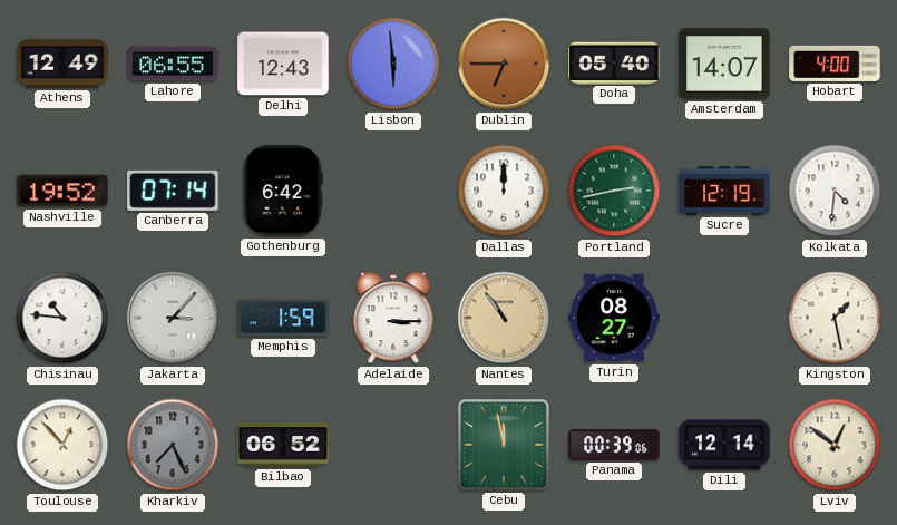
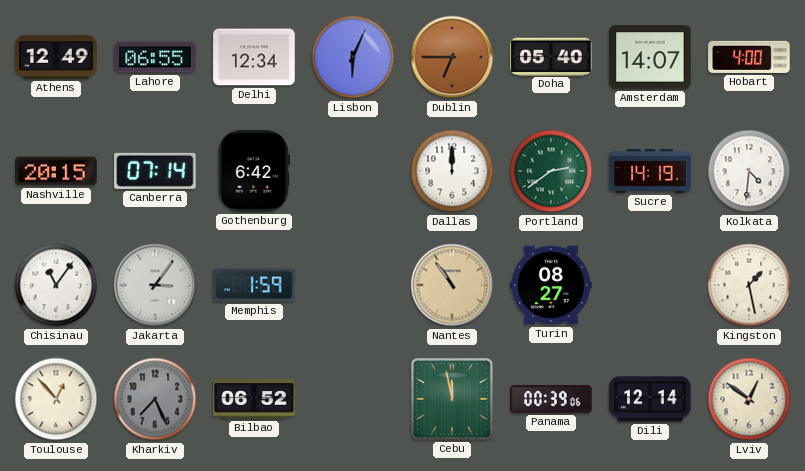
Delhi: 12:43 -> 12:34
Lisbon: 5:59 -> 6:04
Nashville: 19:52 -> 20:15
Portland: 2:43 -> 2:39
Sucre: 12:19 -> 14:19
Chisinau: 10:46 -> 11:06
Jakarta: 3:07 -> 3:06
Adelaide: 3:15 -> none
